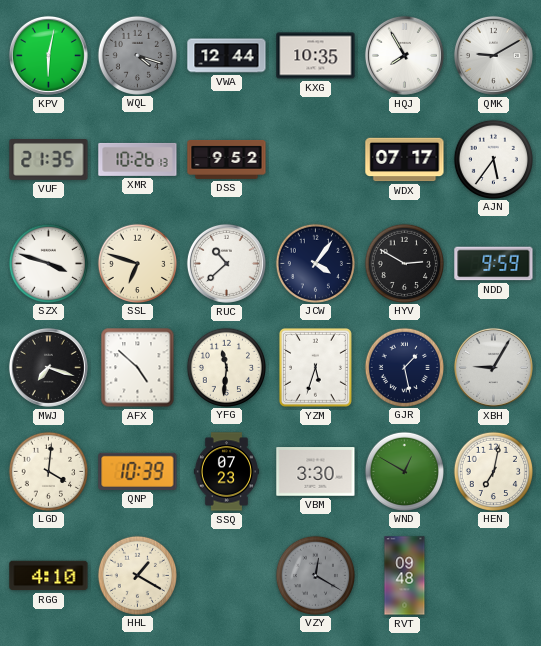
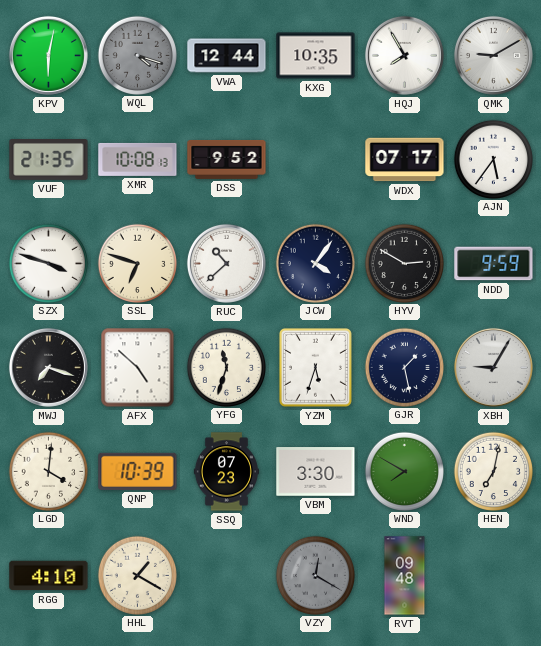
XMR: 10:26 -> 10:08
YFG: 11:31 -> 11:33
WND: 12:50 -> 7:50
